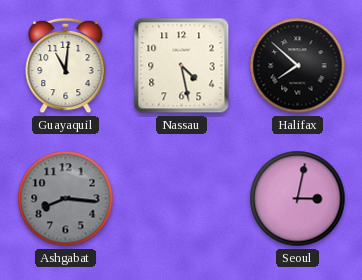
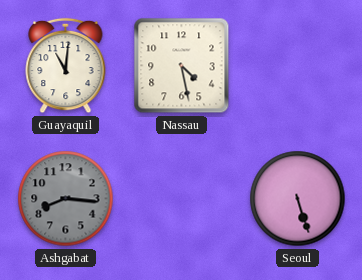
Halifax: 7:52 -> none
Seoul: 3:02 -> 5:27
